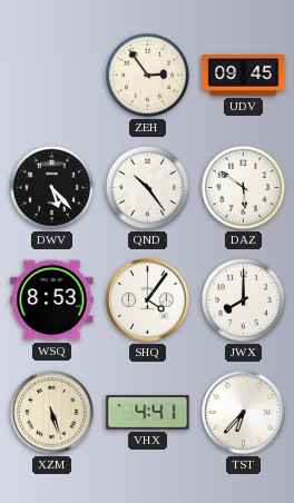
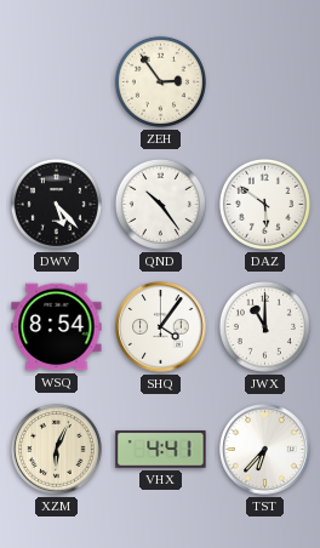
UDV: 09:45 -> none
WSQ: 8:53 -> 8:54
JWX: 8:00 -> 11:00
XZM: 5:27 -> 6:04
